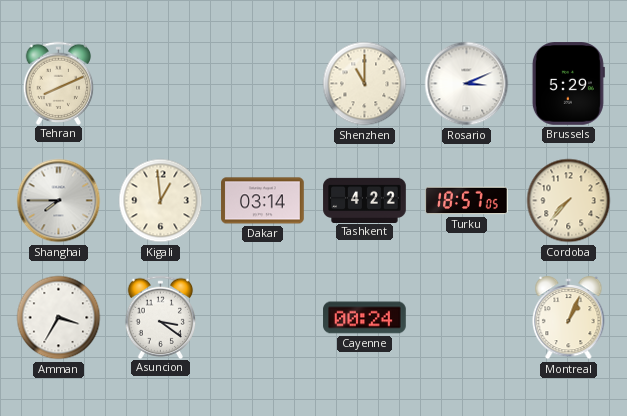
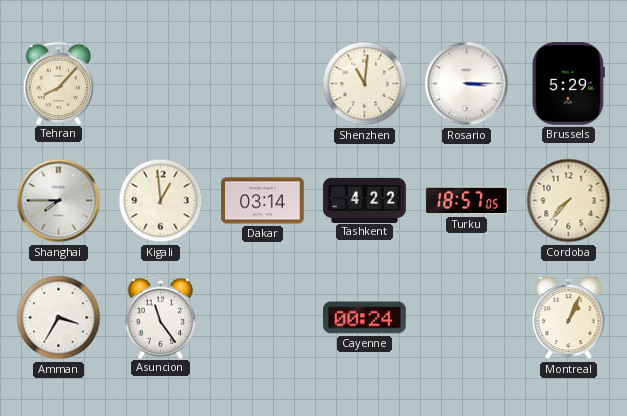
Tehran: 8:11 -> 8:07
Shenzhen: 11:00 -> 11:01
Rosario: 3:11 -> 3:15
Asuncion: 3:21 -> 11:24
